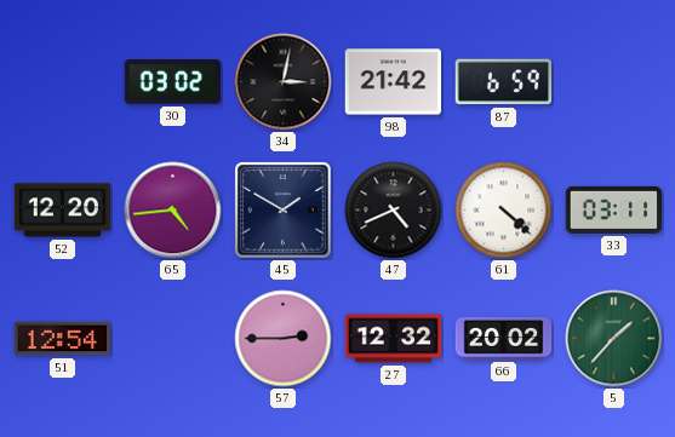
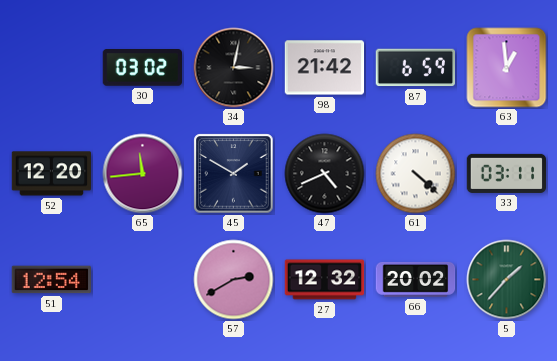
63: none -> 12:59
65: 4:44 -> 11:44
57: 2:45 -> 2:40
